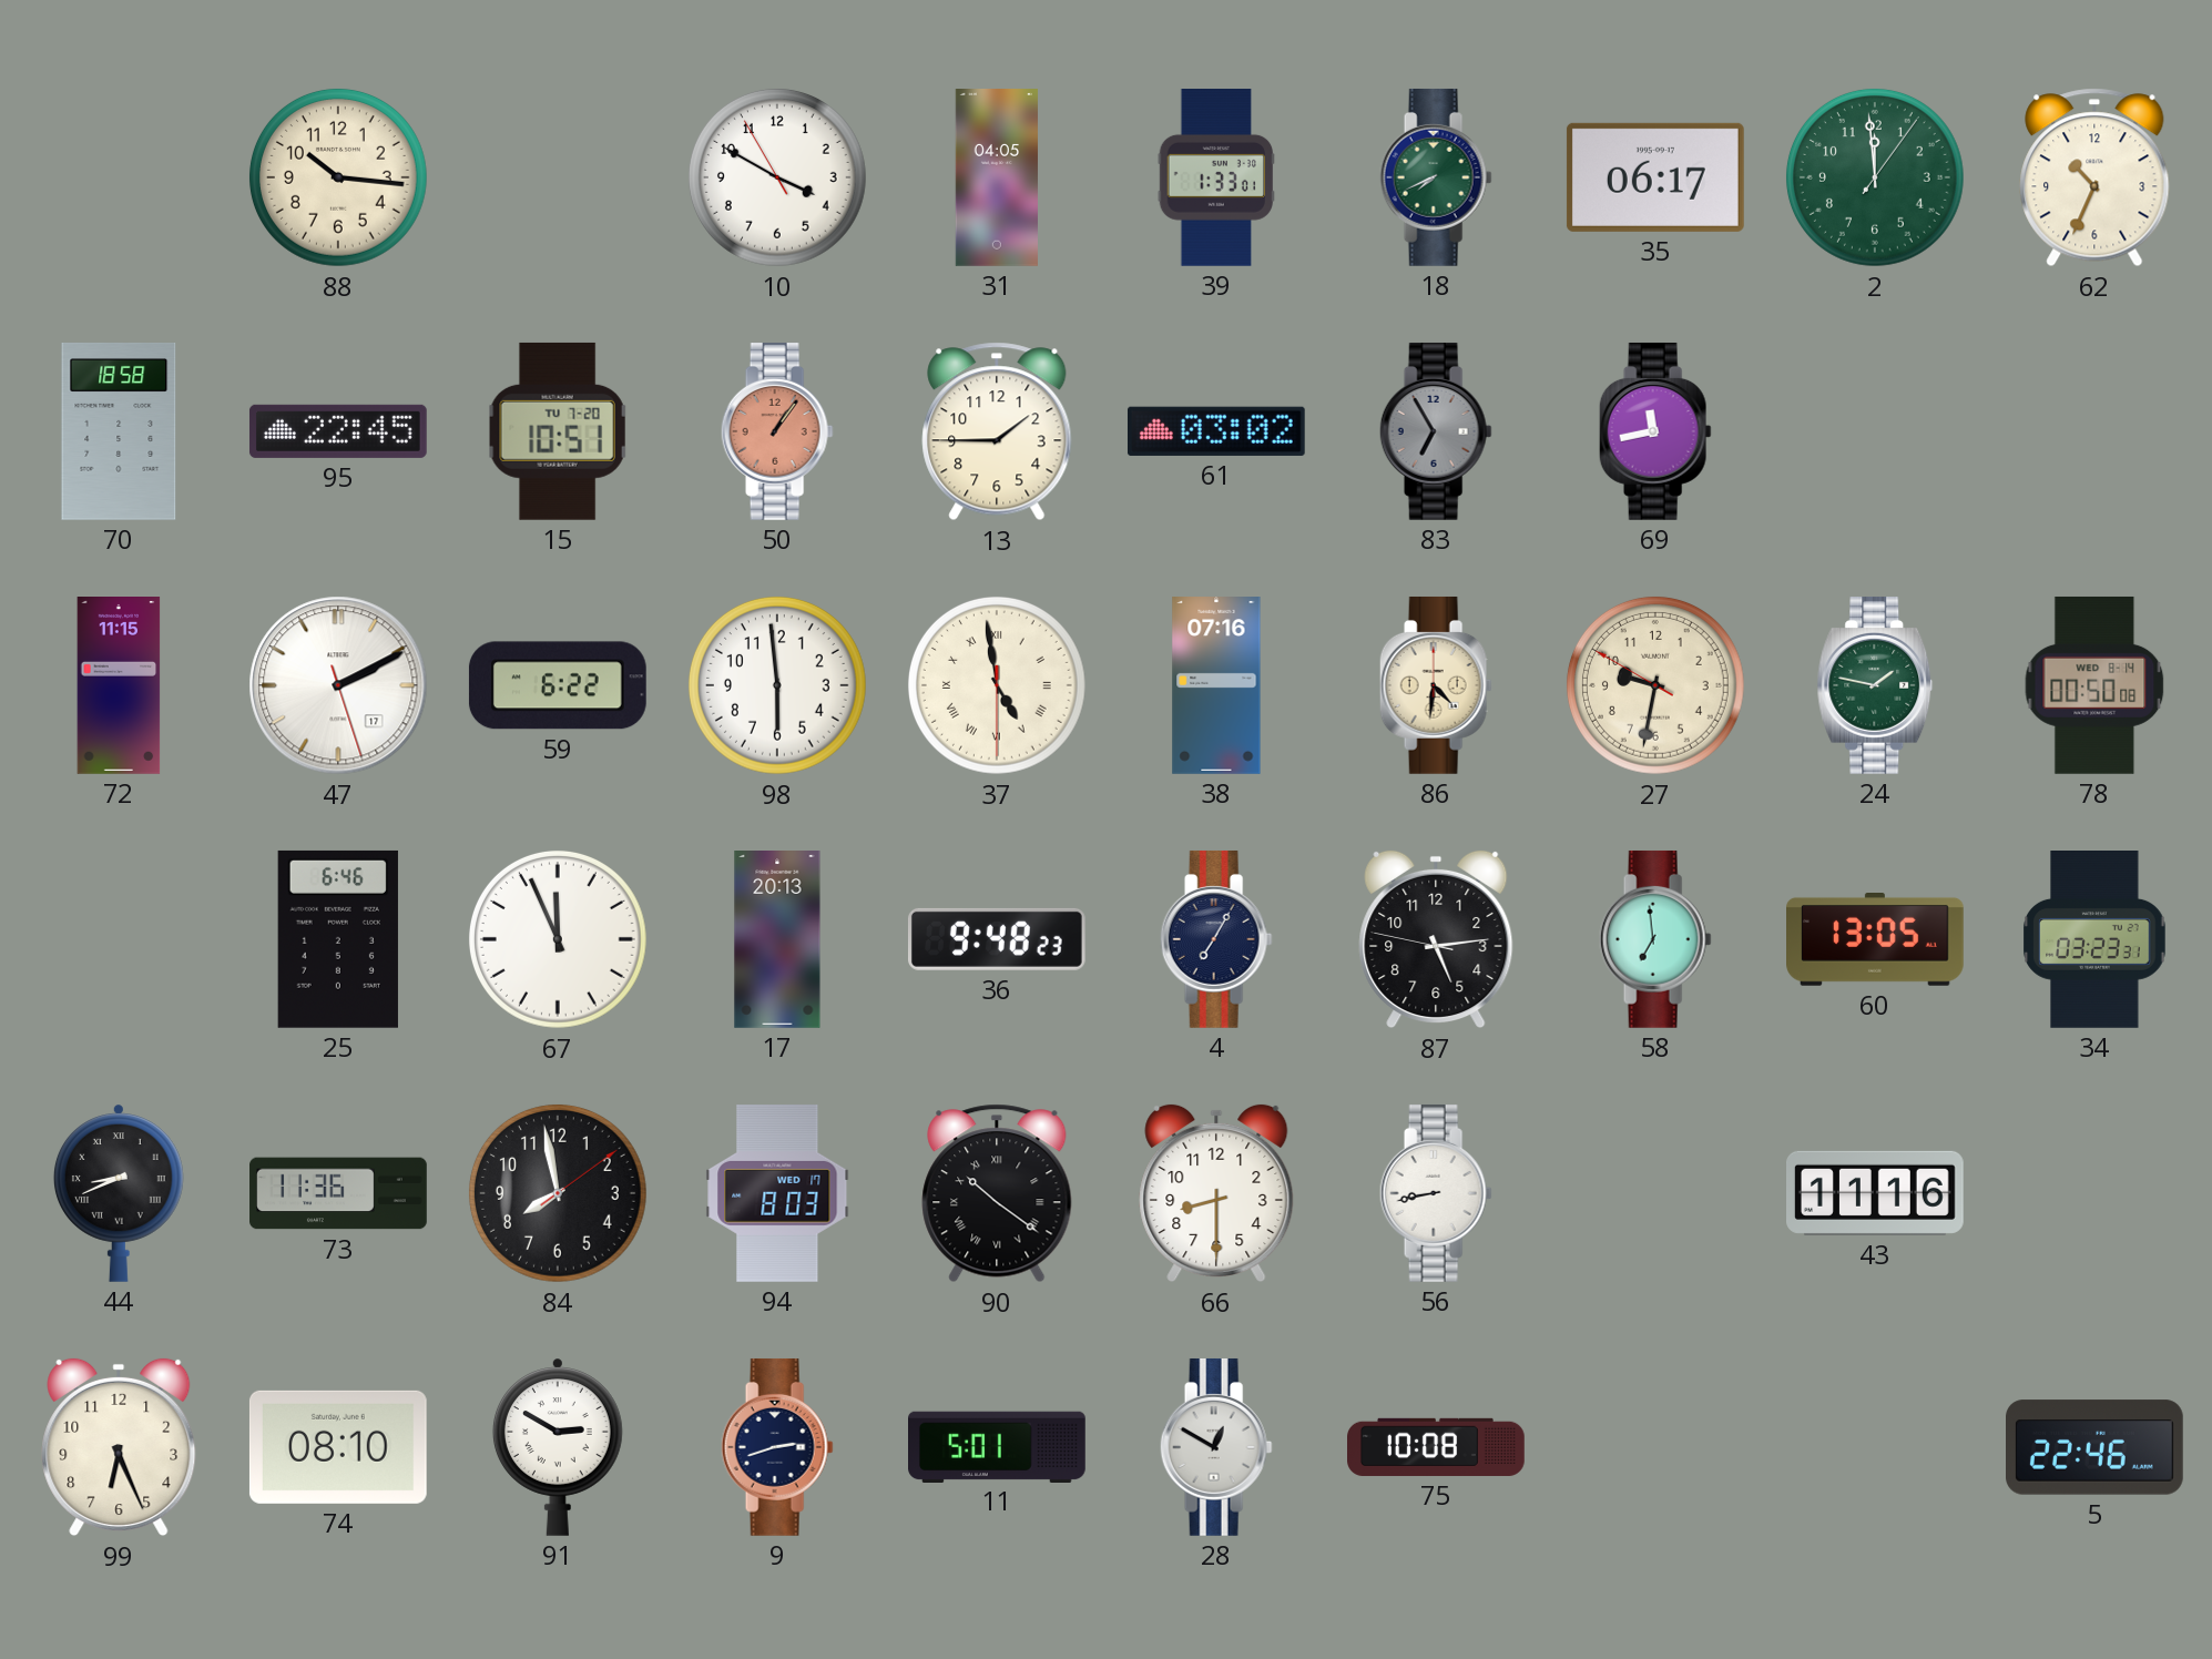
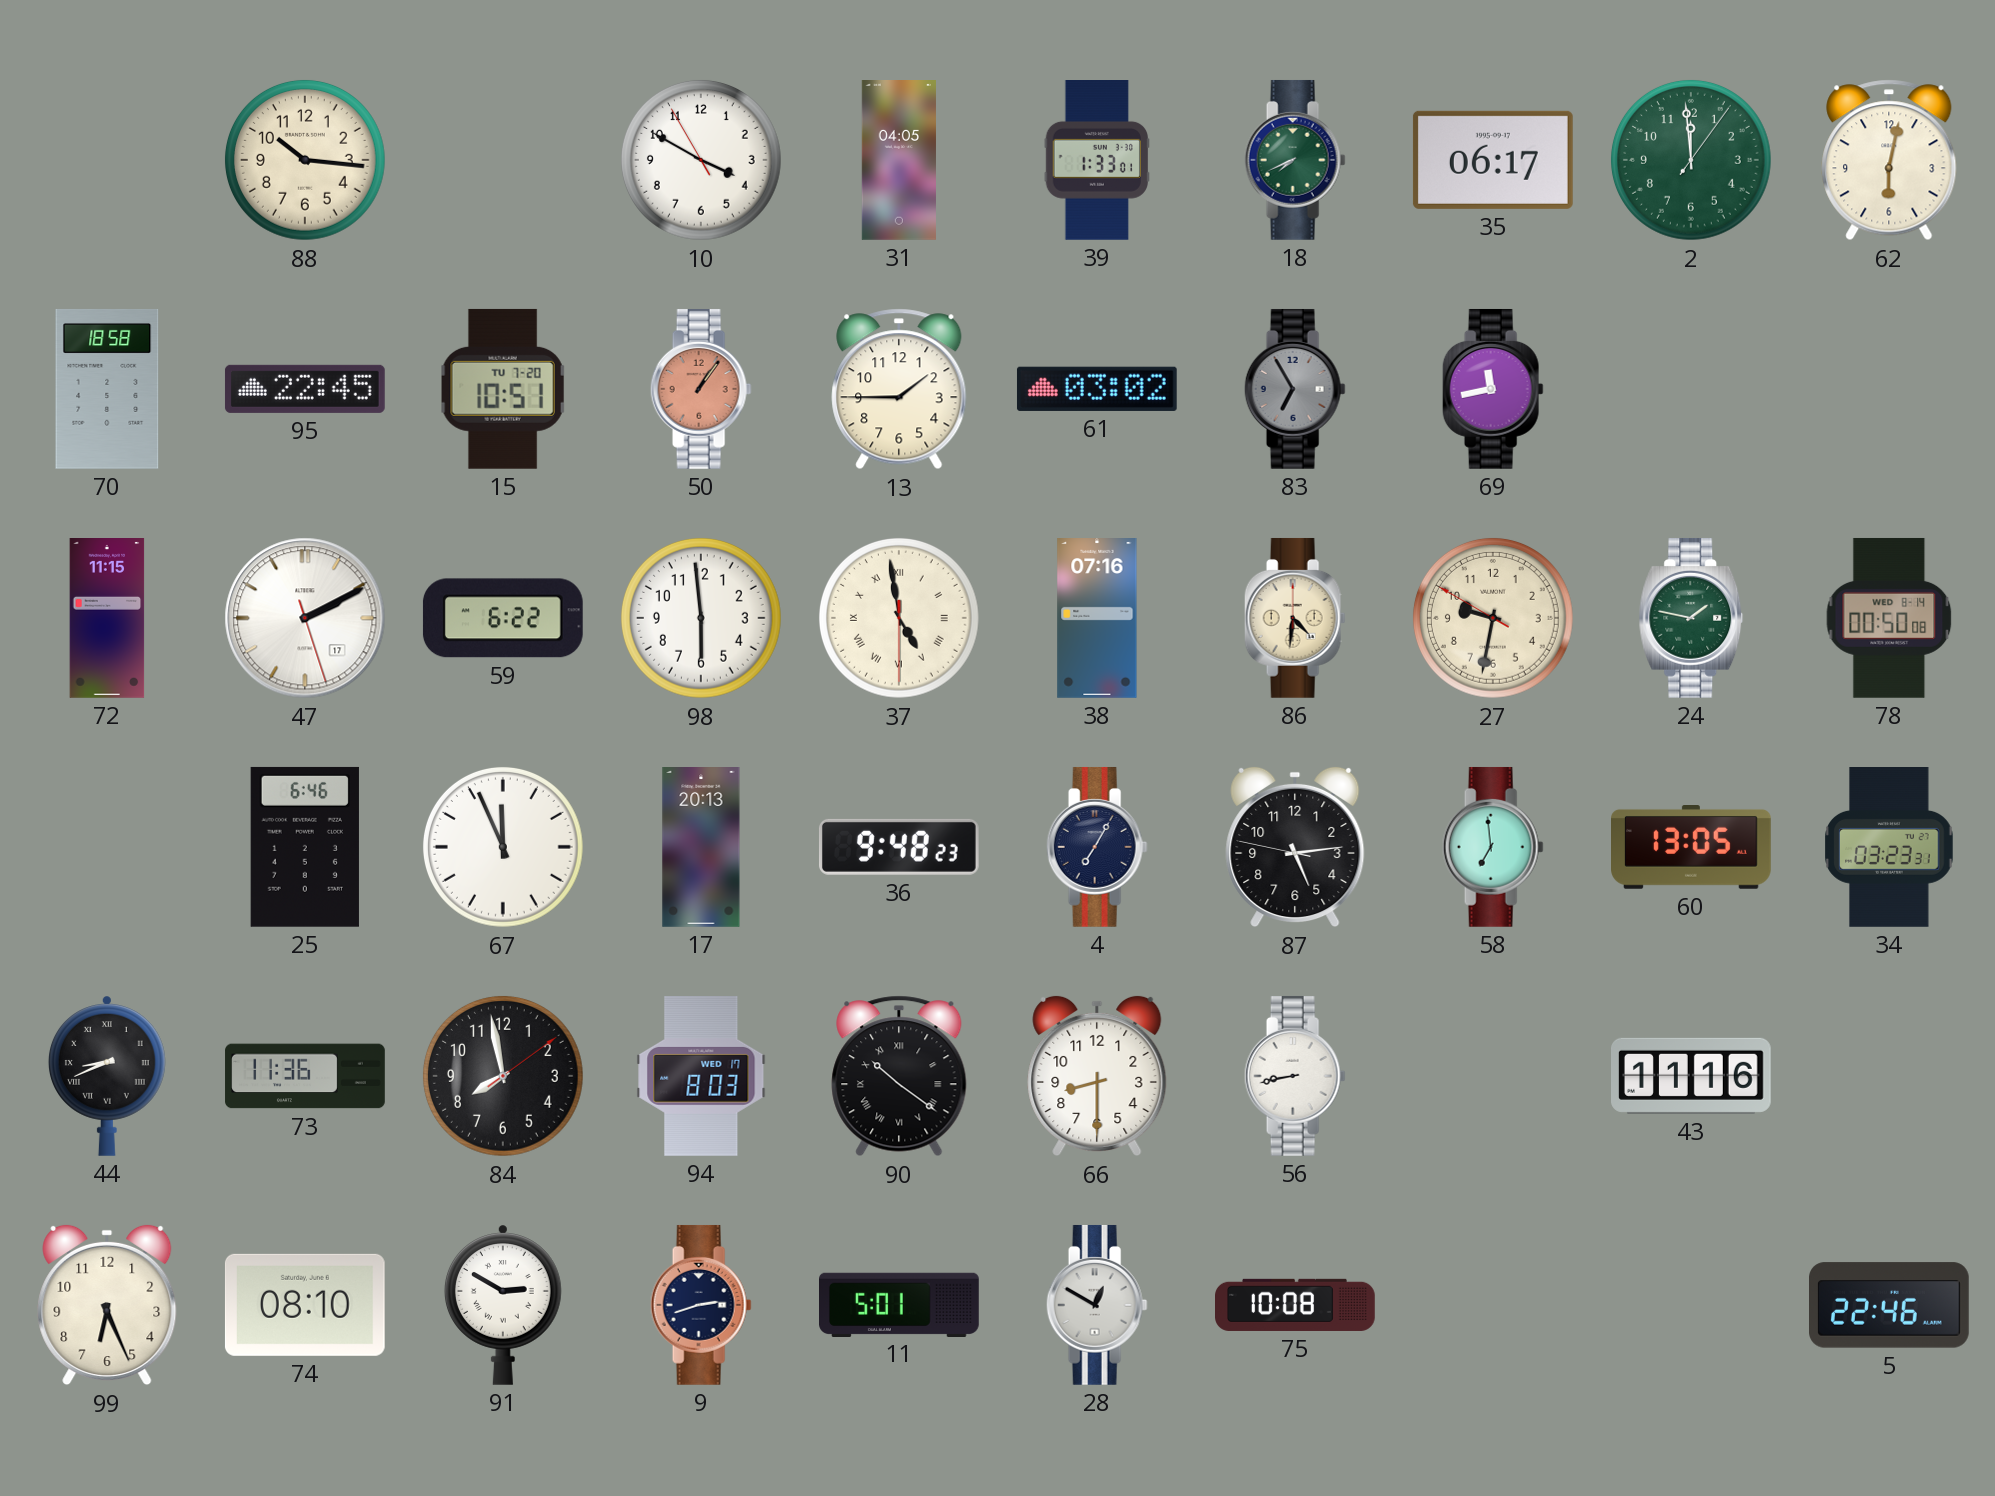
62: 10:34 -> 6:02
